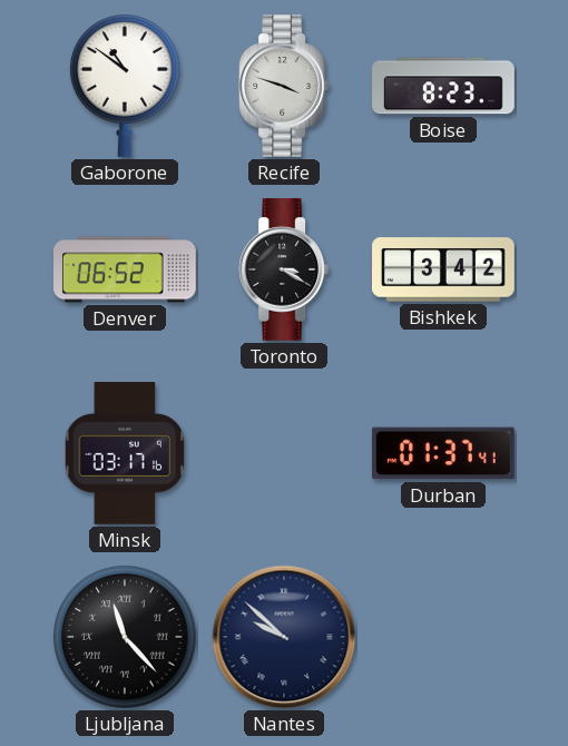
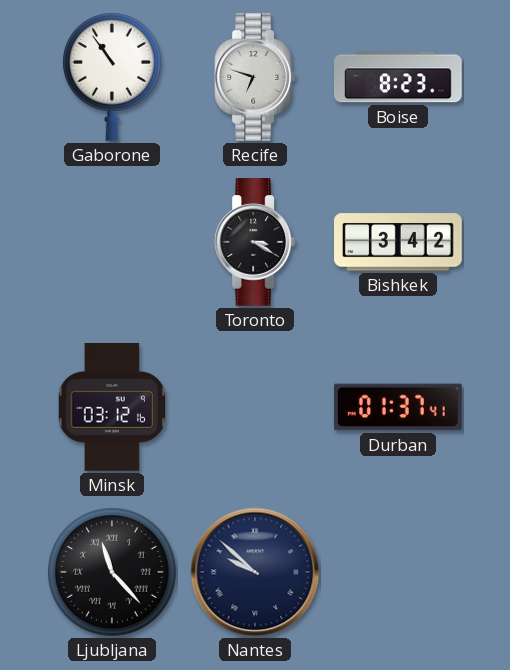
Gaborone: 10:51 -> 10:54
Recife: 3:48 -> 6:48
Denver: 06:52 -> none
Minsk: 03:17 -> 03:12
